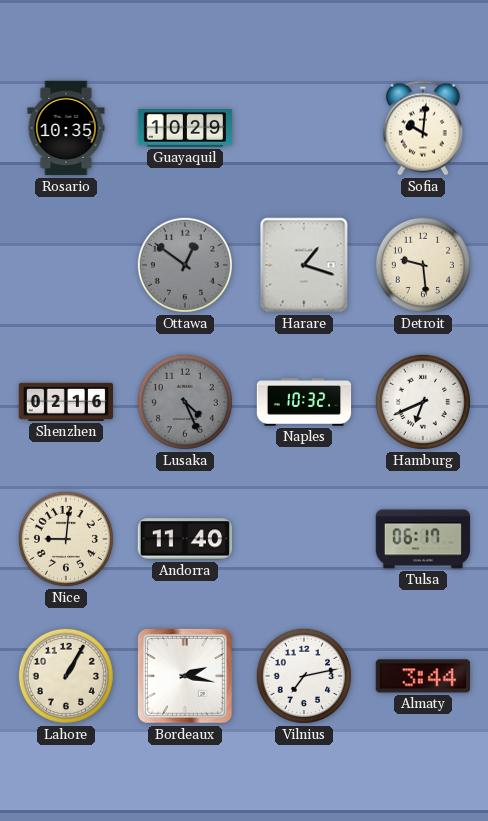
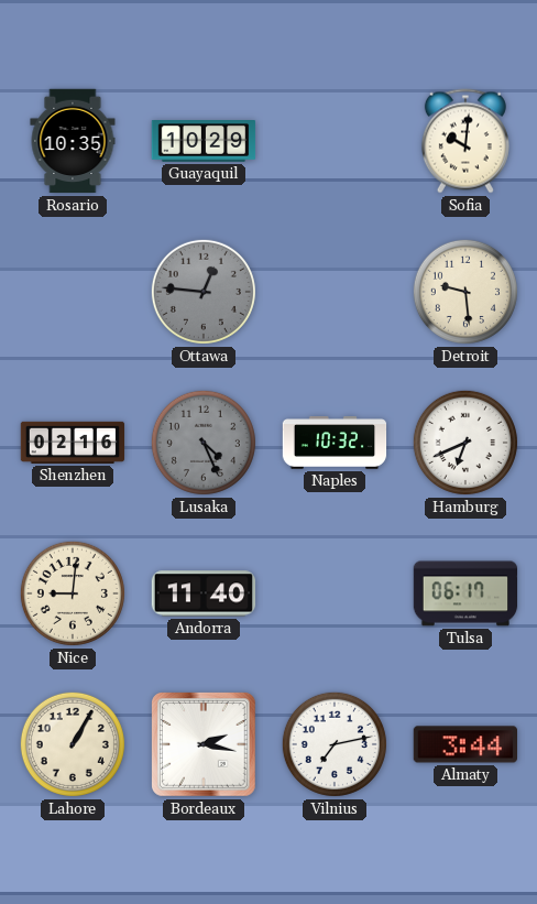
Ottawa: 12:51 -> 12:46
Harare: 1:18 -> none
